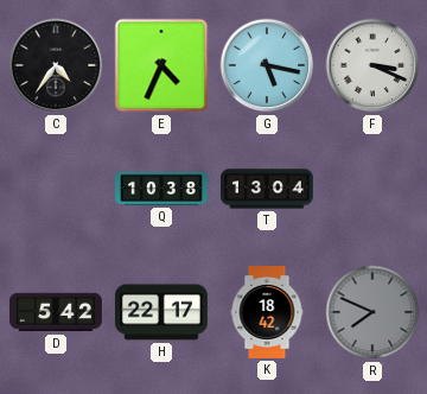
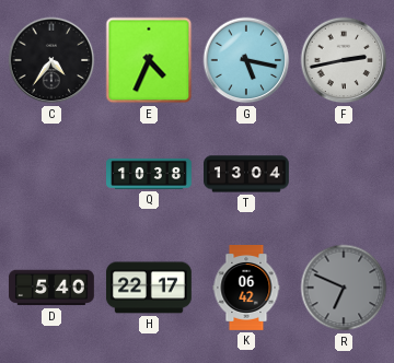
F: 3:19 -> 2:43
D: 5:42 -> 5:40
K: 18:42 -> 06:42
R: 7:49 -> 6:49
